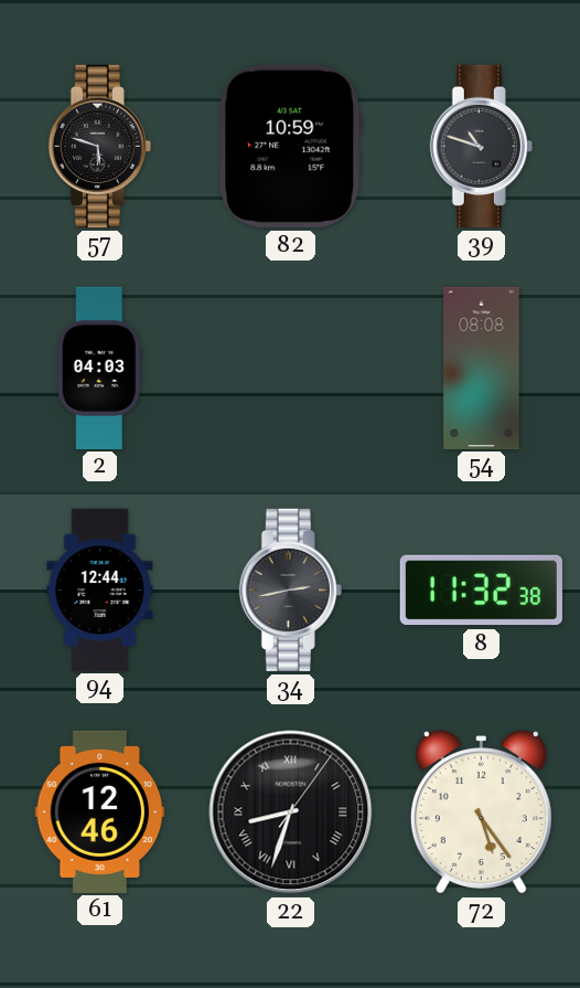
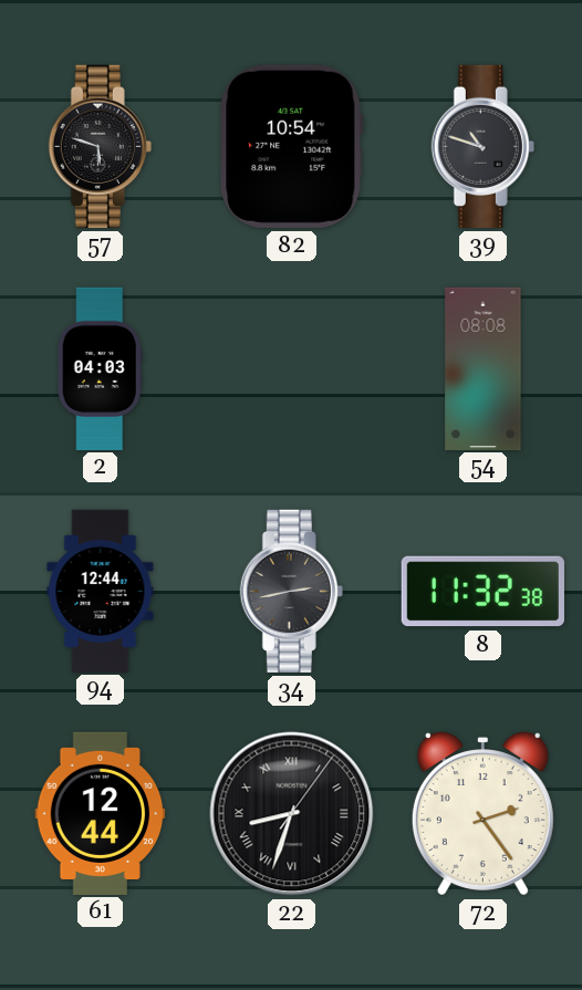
82: 10:59 -> 10:54
61: 12:46 -> 12:44
72: 5:24 -> 2:24
